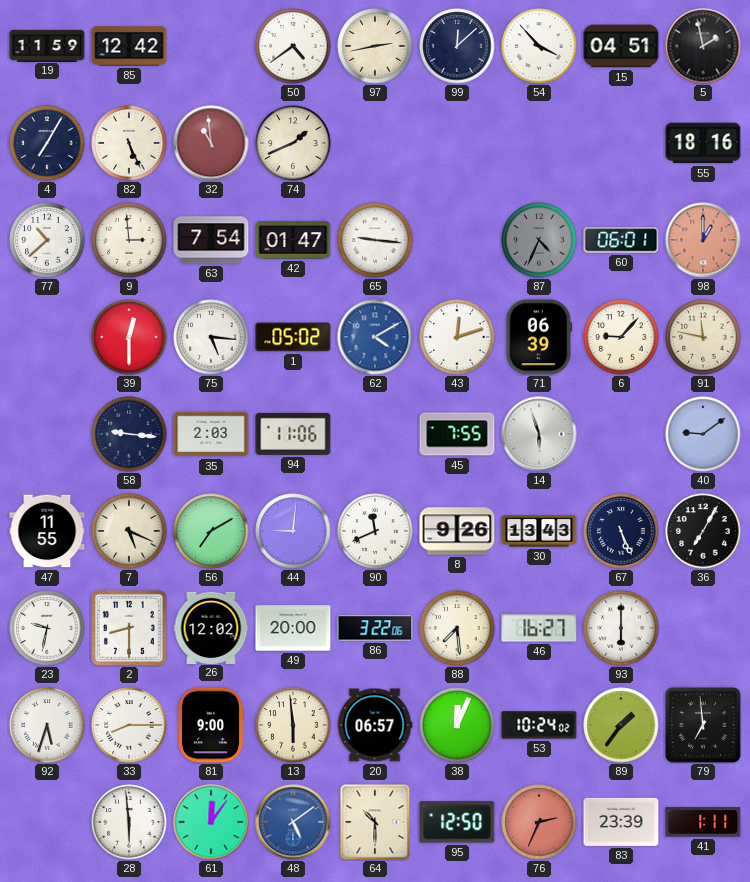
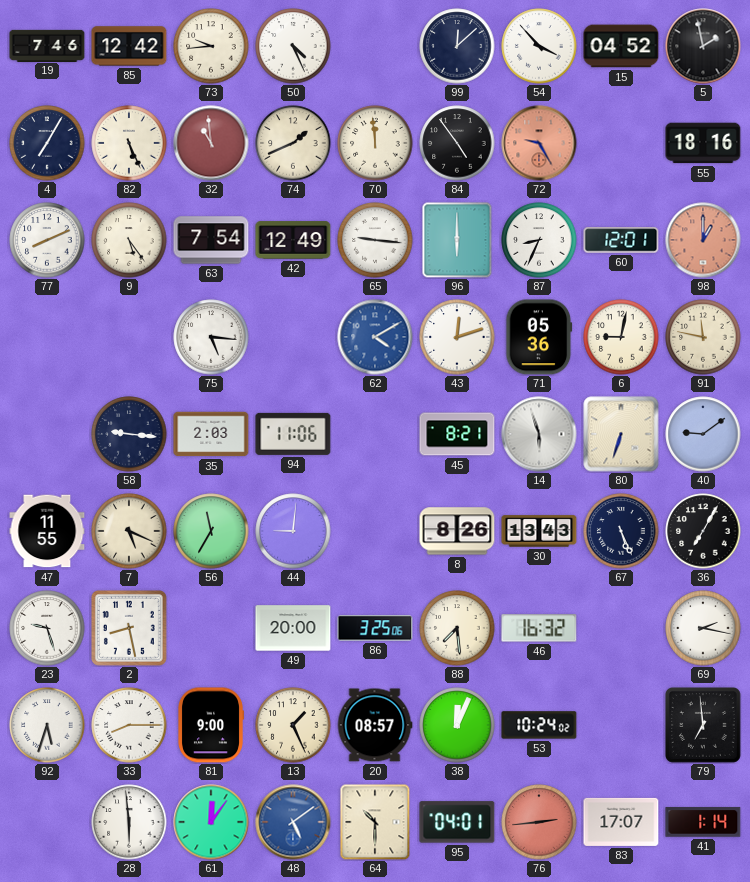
19: 11:59 -> 7:46
73: none -> 9:44
50: 4:39 -> 4:26
97: 2:43 -> none
15: 04:51 -> 04:52
70: none -> 11:59
84: none -> 4:54
72: none -> 9:25
77: 10:38 -> 8:11
9: 2:59 -> 5:24
42: 01:47 -> 12:49
96: none -> 6:00
87: 4:34 -> 8:34
87 dial: grey -> white
60: 06:01 -> 12:01
39: 12:30 -> none
1: 05:02 -> none
71: 06:39 -> 05:36
6: 9:07 -> 9:02
45: 7:55 -> 8:21
80: none -> 6:33
56: 7:10 -> 11:35
90: 11:41 -> none
8: 9:26 -> 8:26
23: 9:32 -> 9:27
2: 8:30 -> 8:28
26: 12:02 -> none
86: 3:22 -> 3:25
46: 16:27 -> 16:32
93: 6:00 -> none
69: none -> 2:17
13: 5:59 -> 1:26
20: 06:57 -> 08:57
89: 1:36 -> none
95: 12:50 -> 04:01
76: 2:34 -> 2:44
83: 23:39 -> 17:07
41: 1:11 -> 1:14
